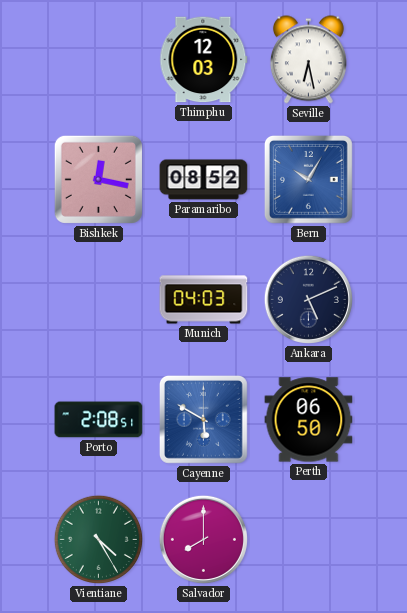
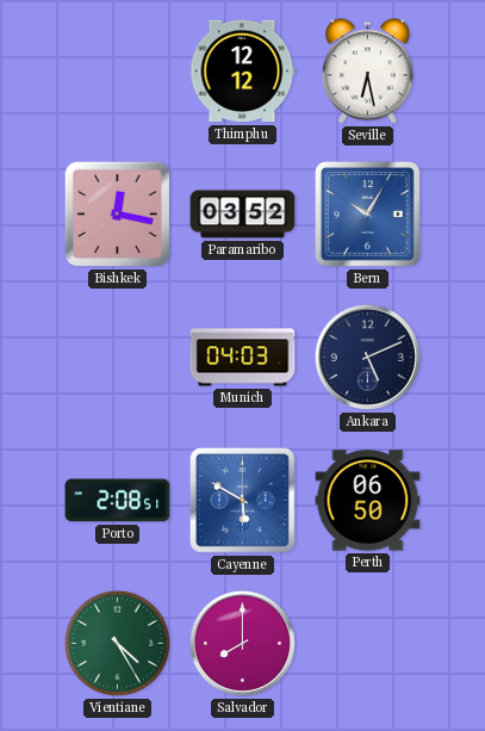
Thimphu: 12:03 -> 12:12
Paramaribo: 08:52 -> 03:52
